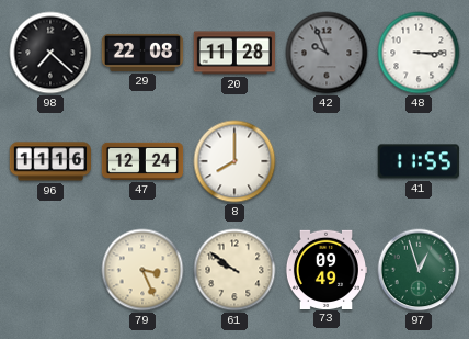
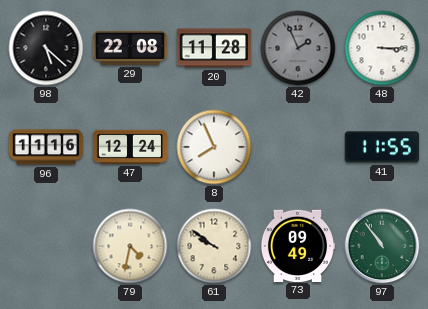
98: 7:22 -> 5:22
42: 9:56 -> 1:56
8: 8:00 -> 7:56
79: 3:26 -> 4:32
97: 12:57 -> 10:54
